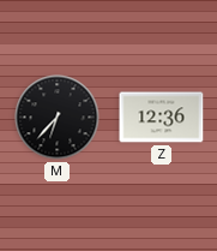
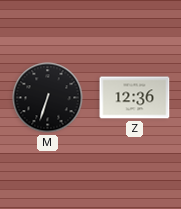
M: 6:37 -> 6:33
